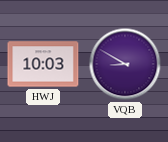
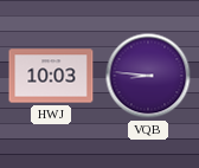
VQB: 8:50 -> 8:46
